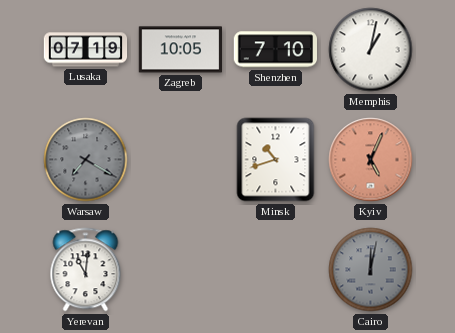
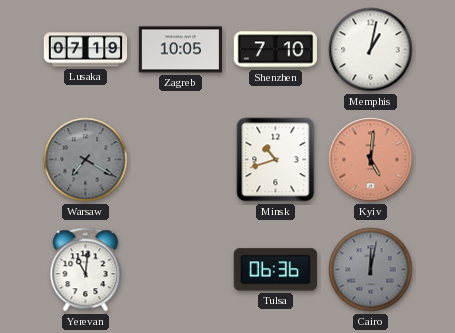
Kyiv: 5:04 -> 5:01
Tulsa: none -> 06:36
